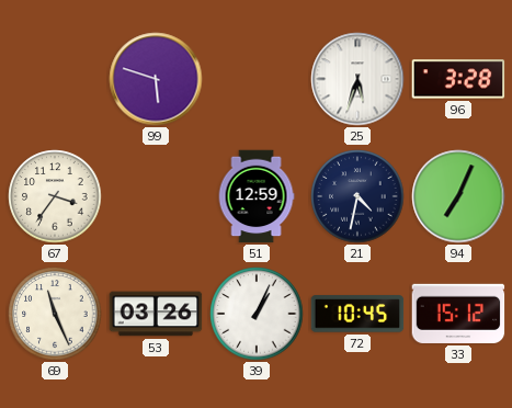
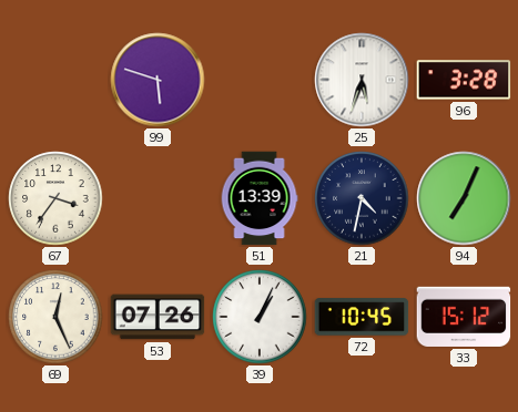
51: 12:59 -> 13:39
69: 11:26 -> 12:26
53: 03:26 -> 07:26
